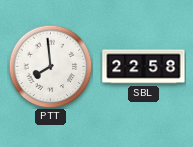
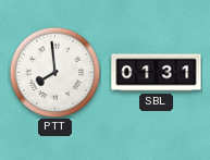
SBL: 22:58 -> 01:31
